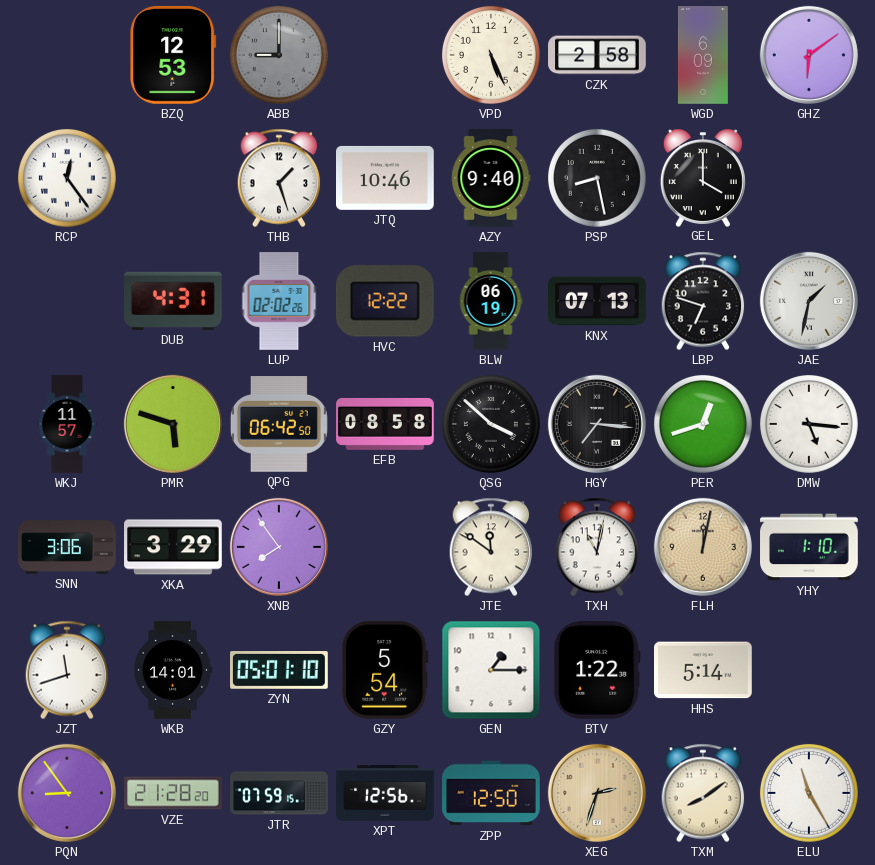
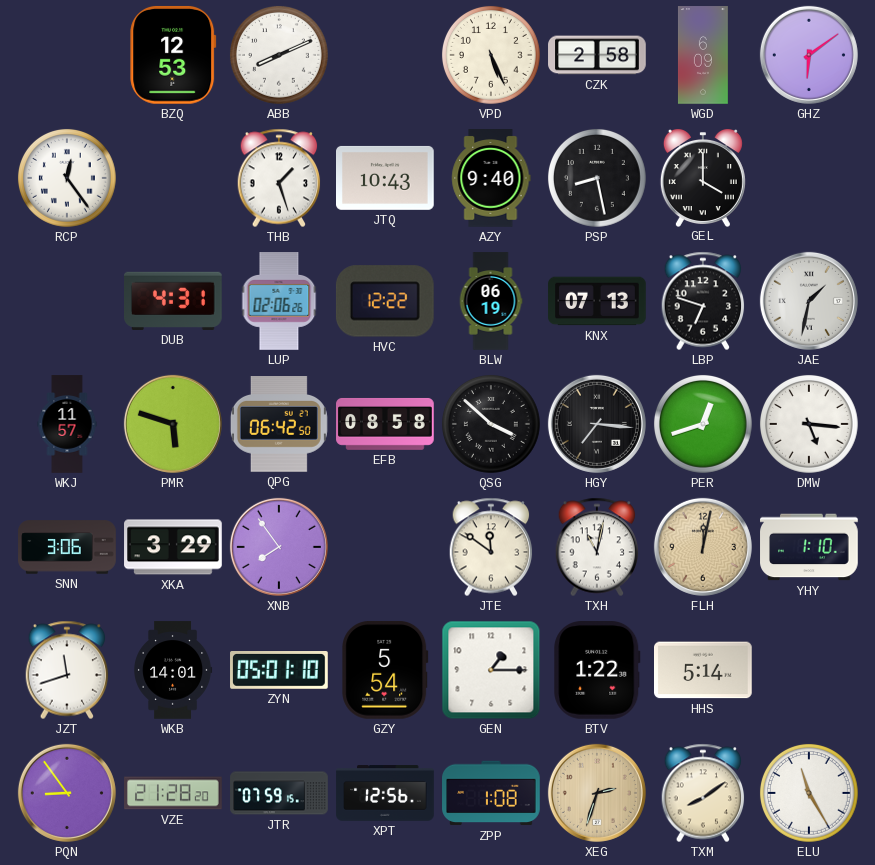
ABB: 9:00 -> 8:11
ABB dial: grey -> white
JTQ: 10:46 -> 10:43
LUP: 02:02 -> 02:06
ZPP: 12:50 -> 1:08
